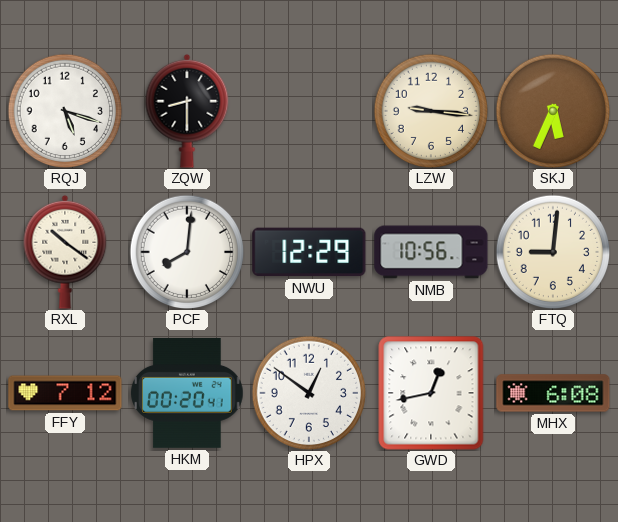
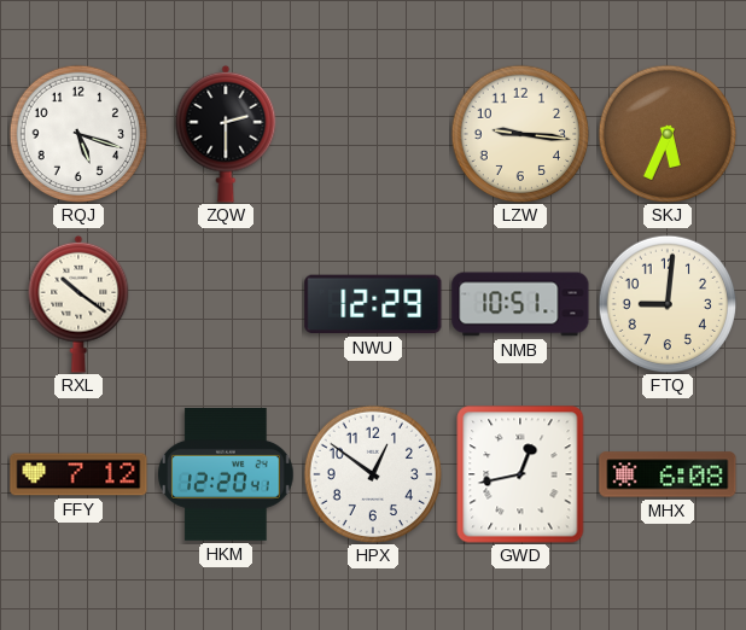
ZQW: 8:30 -> 2:30
PCF: 8:01 -> none
NMB: 10:56 -> 10:51
HKM: 00:20 -> 12:20
